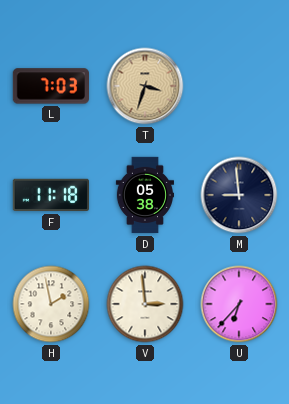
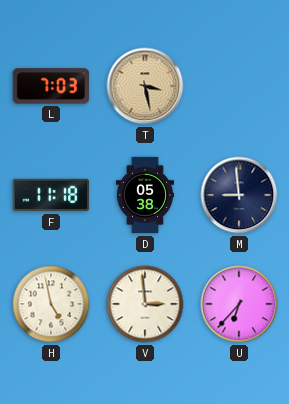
T: 3:33 -> 3:28
H: 1:58 -> 4:58
